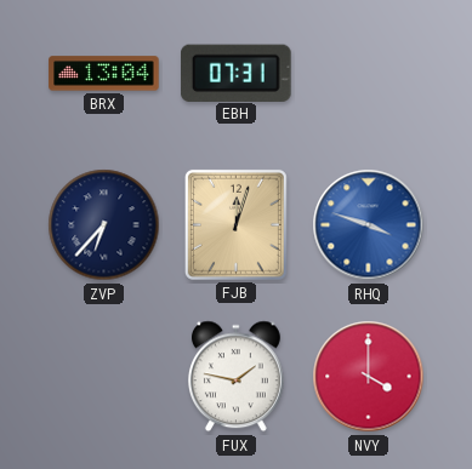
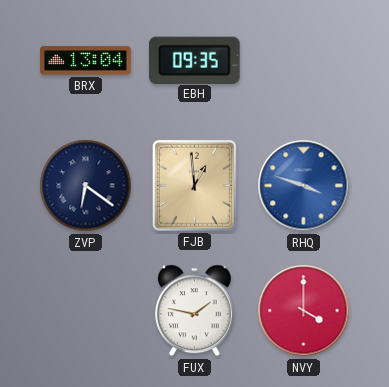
EBH: 07:31 -> 09:35
ZVP: 6:37 -> 6:21
FJB: 12:03 -> 12:59
